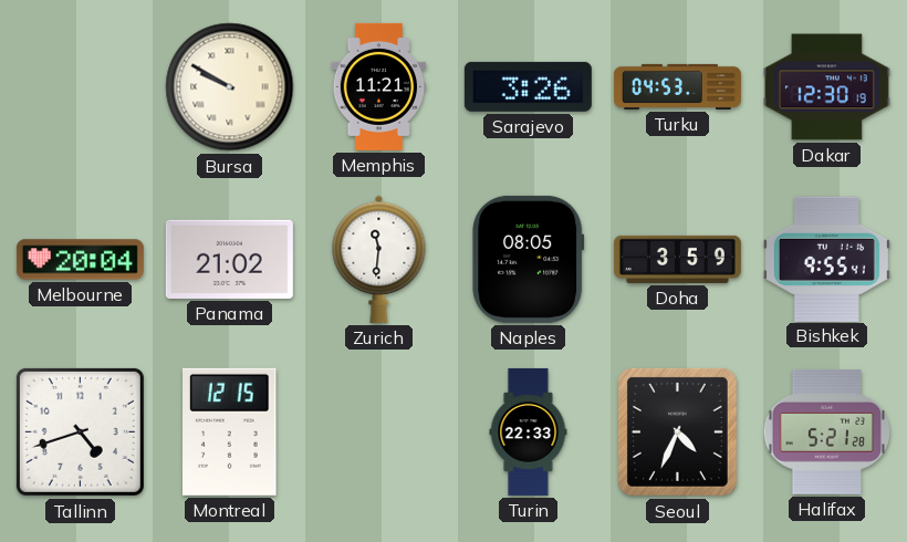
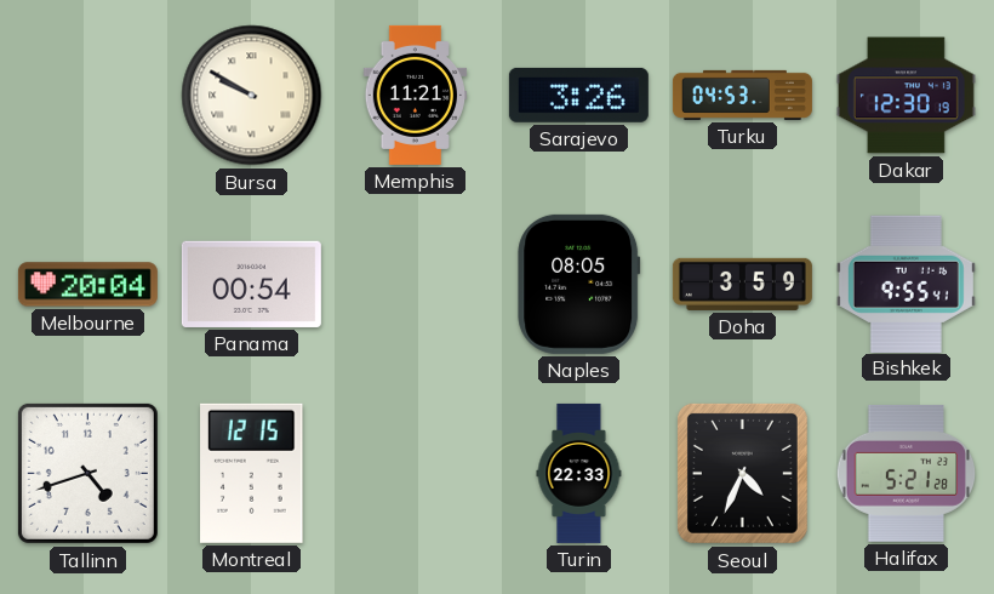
Panama: 21:02 -> 00:54
Zurich: 11:31 -> none
